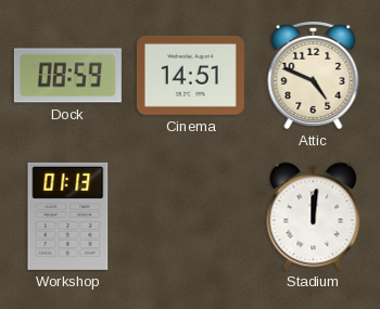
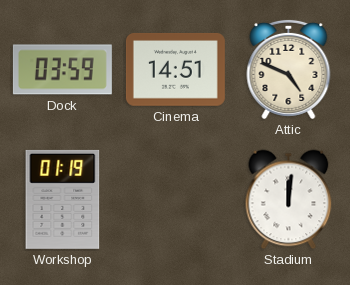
Dock: 08:59 -> 03:59
Workshop: 01:13 -> 01:19
